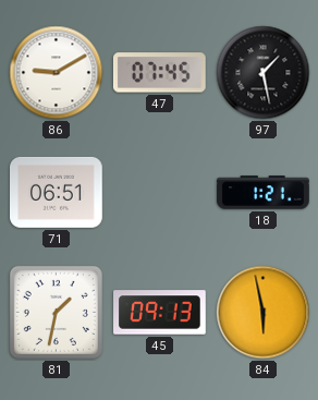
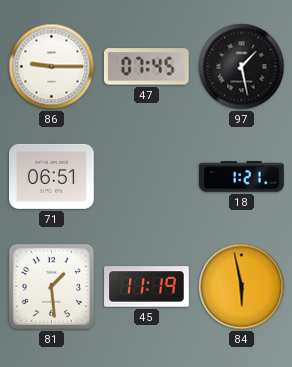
86: 9:10 -> 9:15
81: 1:32 -> 1:29
45: 09:13 -> 11:19
